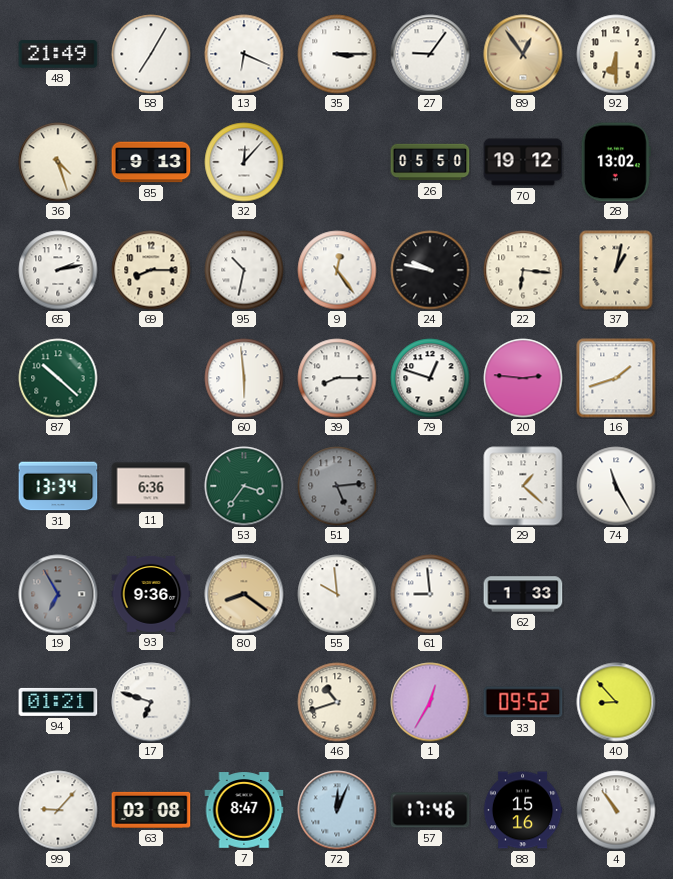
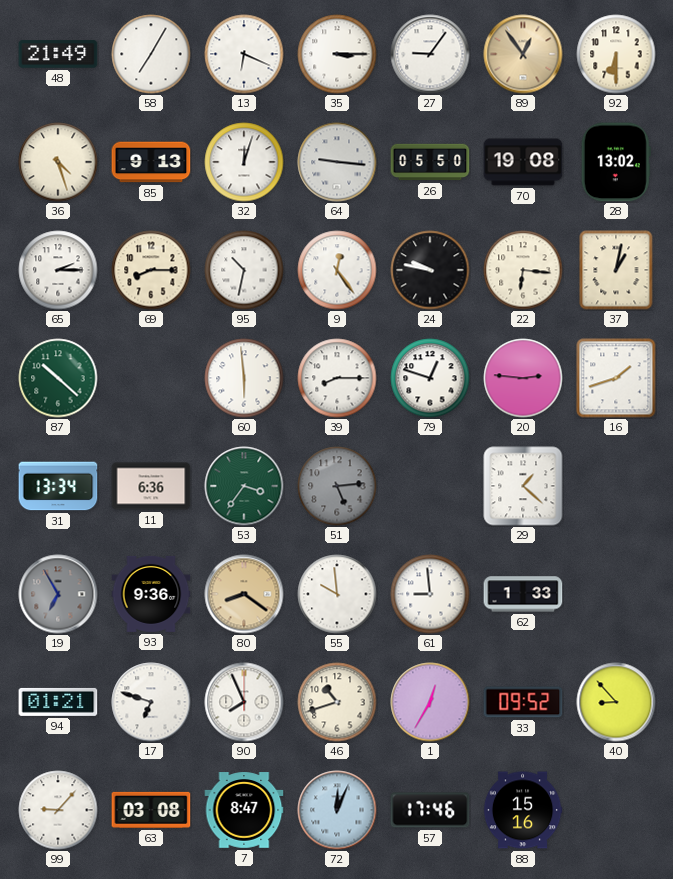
32: 12:07 -> 12:03
64: none -> 9:16
70: 19:12 -> 19:08
65: 2:13 -> 2:15
74: 11:25 -> none
90: none -> 7:56
4: 10:54 -> none
